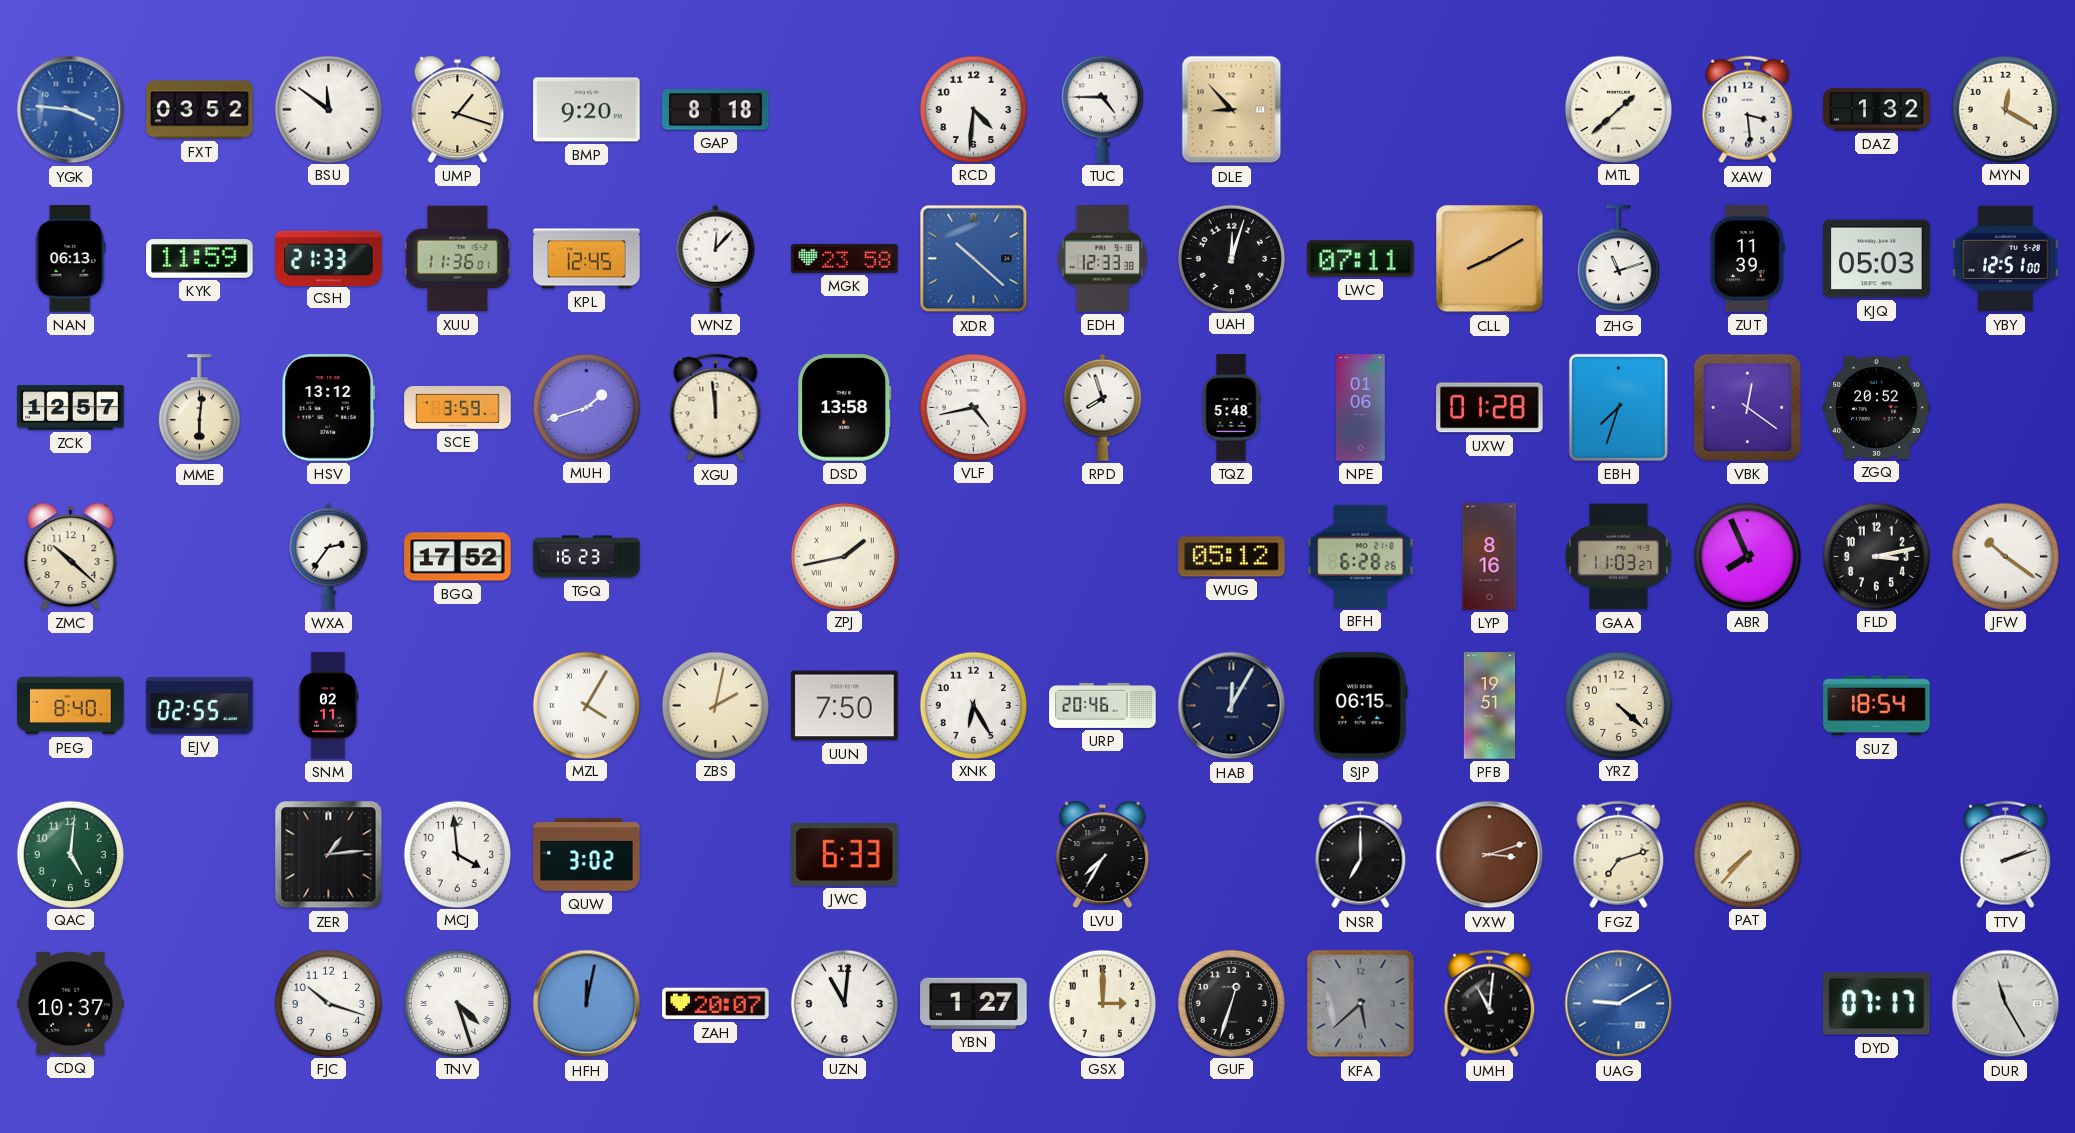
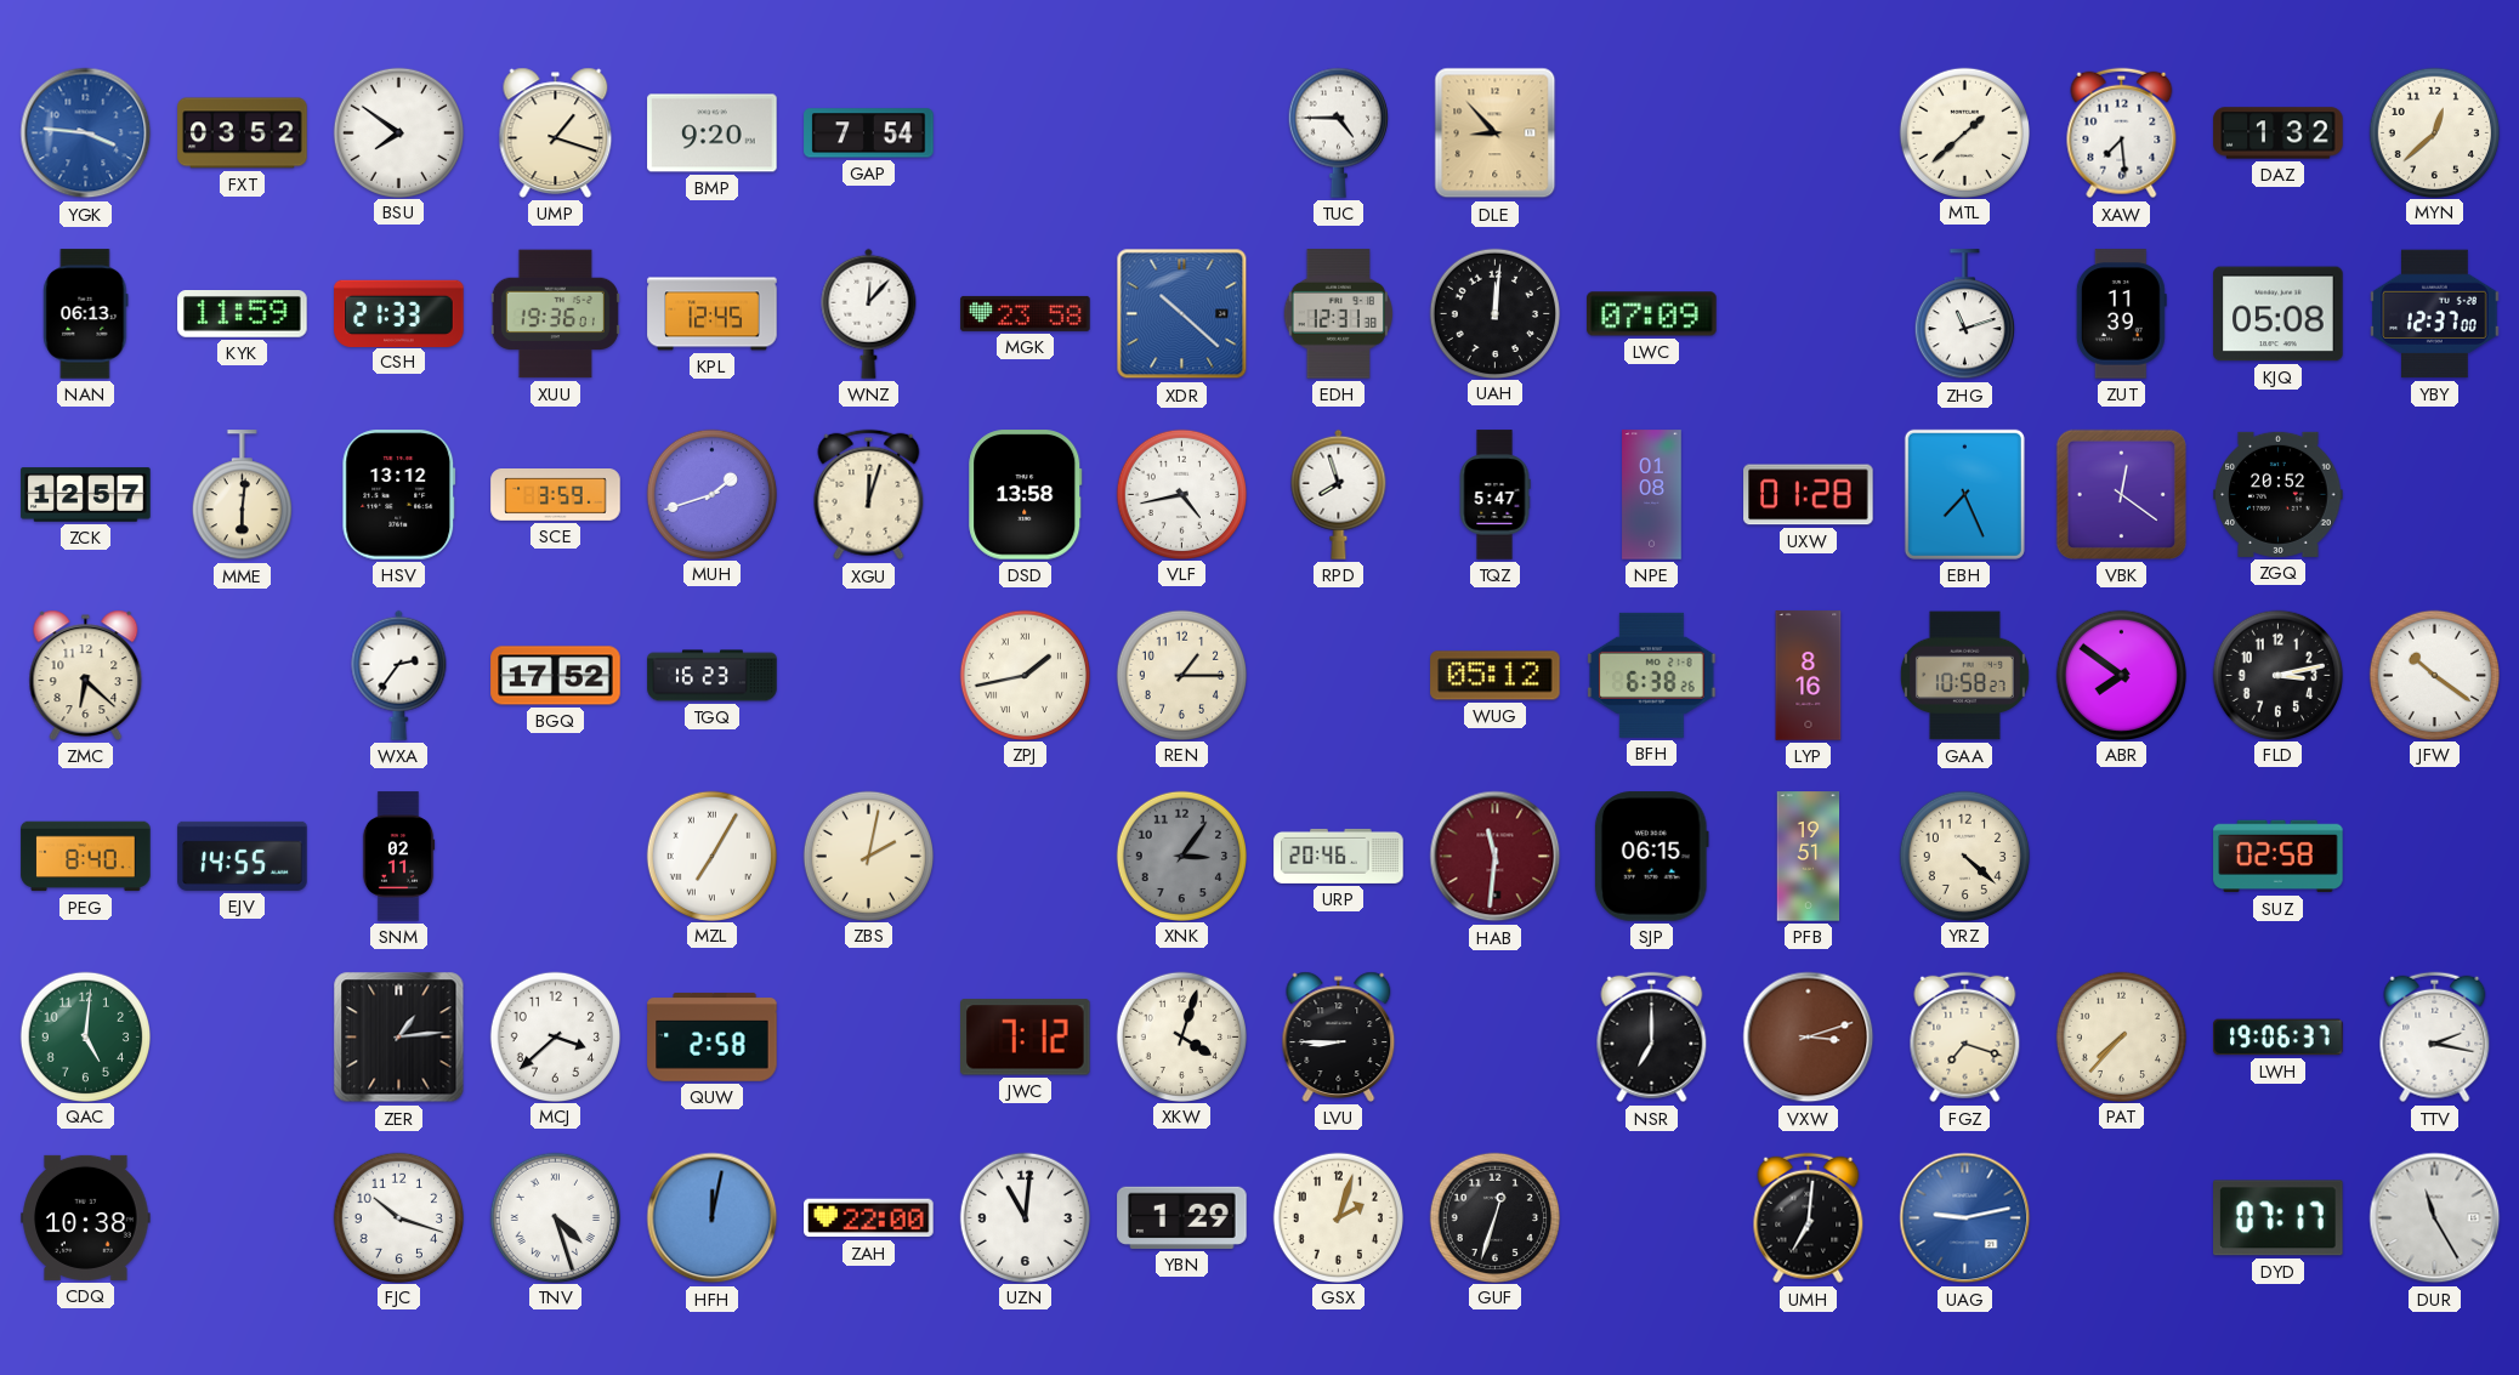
BSU: 11:51 -> 7:51
GAP: 8:18 -> 7:54
RCD: 4:31 -> none
XAW: 3:29 -> 7:29
MYN: 12:20 -> 12:38
XUU: 11:36 -> 19:36
EDH: 12:33 -> 12:31
UAH: 12:03 -> 12:01
LWC: 07:11 -> 07:09
CLL: 8:10 -> none
KJQ: 05:03 -> 05:08
YBY: 12:51 -> 12:37
XGU: 11:59 -> 12:03
TQZ: 5:48 -> 5:47
NPE: 01:06 -> 01:08
EBH: 7:33 -> 7:26
ZMC: 10:22 -> 6:22
REN: none -> 1:15
BFH: 6:28 -> 6:38
GAA: 11:03 -> 10:58
ABR: 7:56 -> 7:51
EJV: 02:55 -> 14:55
MZL: 4:05 -> 7:05
UUN: 7:50 -> none
XNK: 6:25 -> 3:06
XNK dial: white -> grey
HAB: 12:05 -> 11:31
HAB dial: navy -> burgundy
SUZ: 18:54 -> 02:58
MCJ: 3:59 -> 3:38
QUW: 3:02 -> 2:58
JWC: 6:33 -> 7:12
XKW: none -> 4:03
LVU: 7:35 -> 8:45
FGZ: 7:12 -> 7:18
LWH: none -> 19:06
TTV: 2:12 -> 2:17
CDQ: 10:37 -> 10:38
ZAH: 20:07 -> 22:00
YBN: 1:27 -> 1:29
GSX: 3:00 -> 2:03
KFA: 5:38 -> none
UMH: 11:01 -> 7:01
UAG: 9:10 -> 9:13
